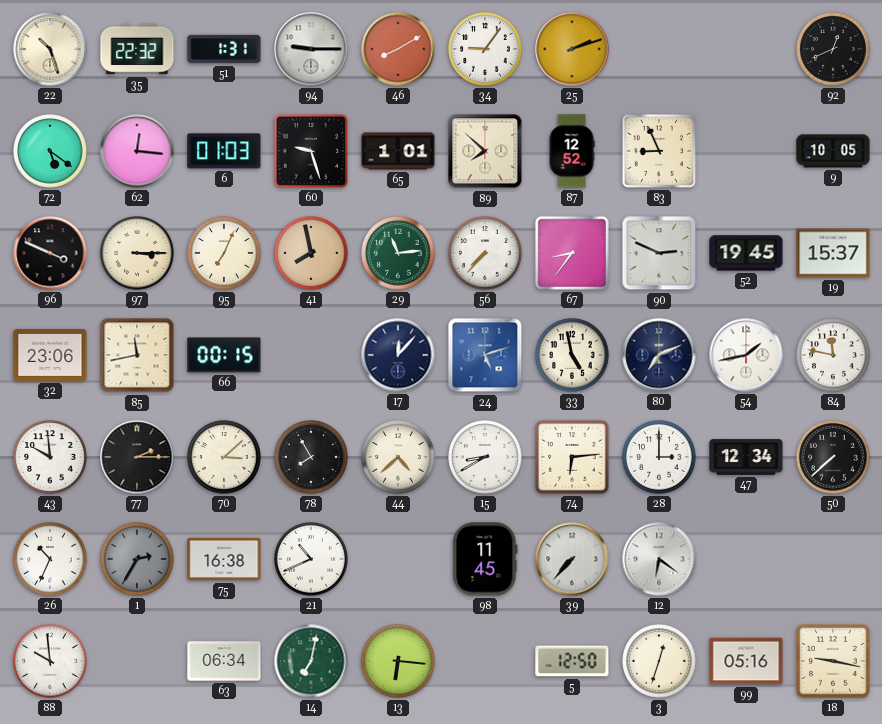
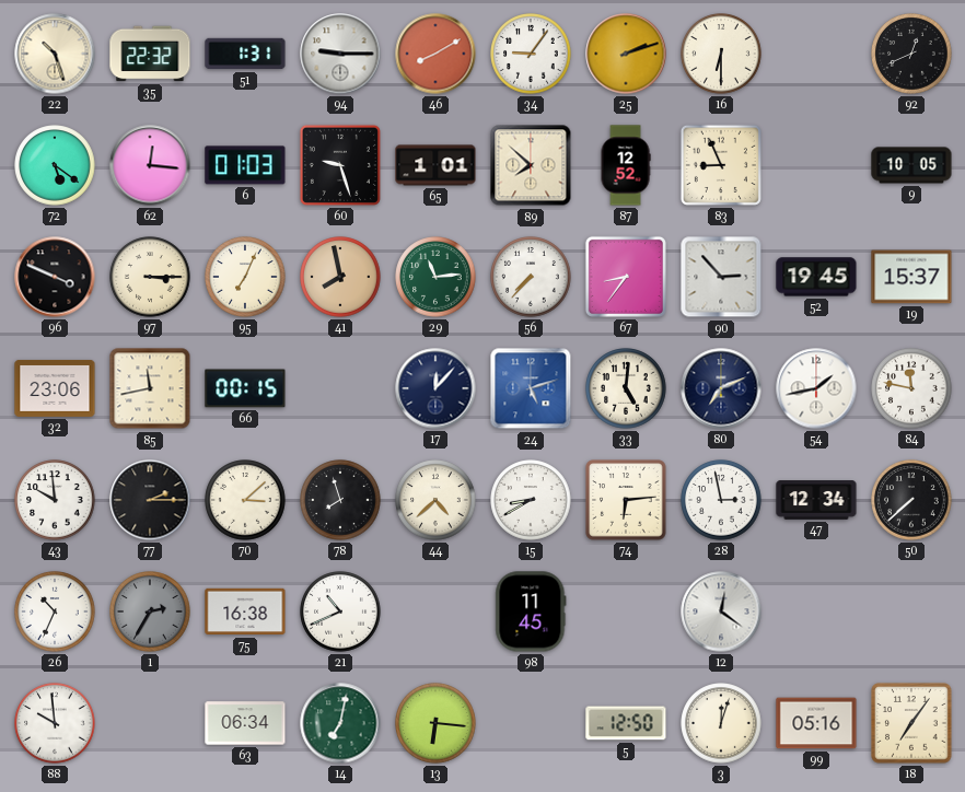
16: none -> 6:30
90: 2:49 -> 2:53
33: 4:58 -> 5:01
78: 7:55 -> 7:57
28: 3:00 -> 2:58
39: 7:37 -> none
12: 6:21 -> 12:21
3: 12:33 -> 12:03
18: 9:17 -> 7:06
